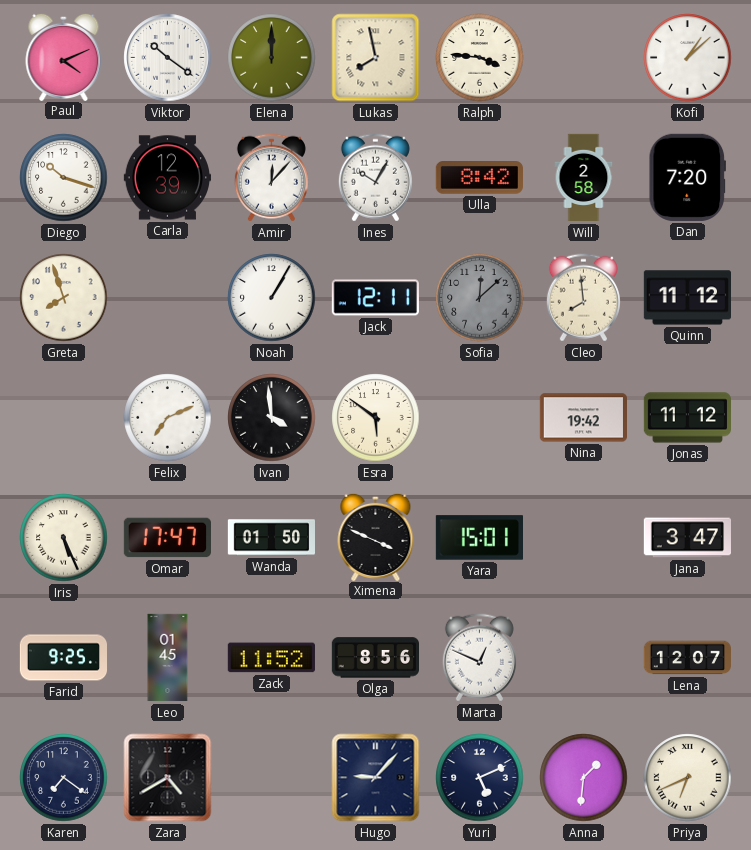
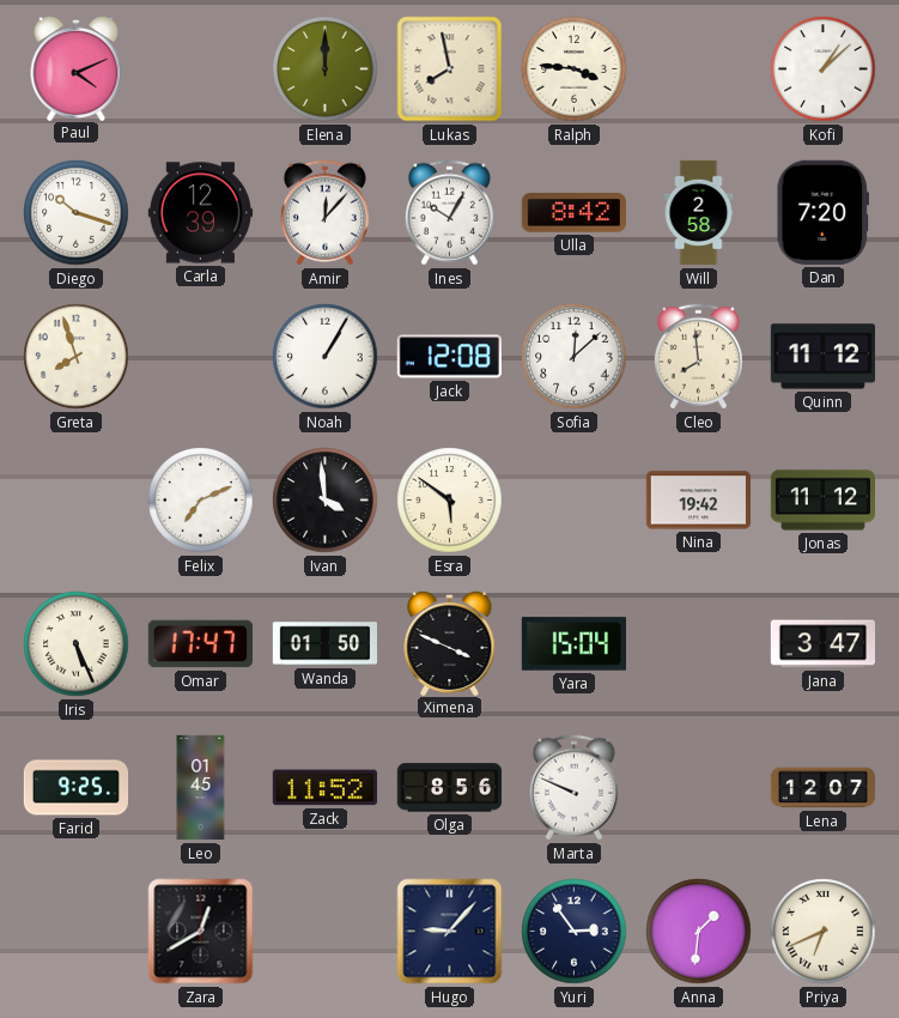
Viktor: 10:21 -> none
Jack: 12:11 -> 12:08
Sofia dial: grey -> white
Yara: 15:01 -> 15:04
Marta: 12:49 -> 9:49
Karen: 7:21 -> none
Zara: 4:40 -> 12:40
Yuri: 5:11 -> 2:54
